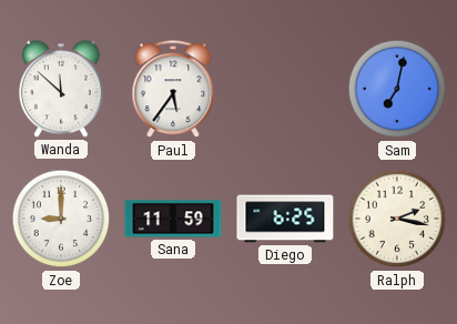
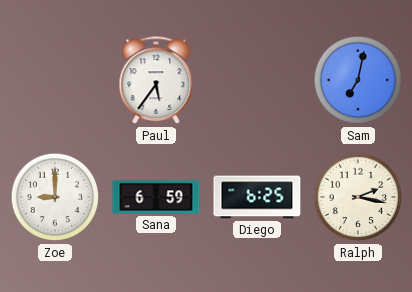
Wanda: 11:52 -> none
Sana: 11:59 -> 6:59
